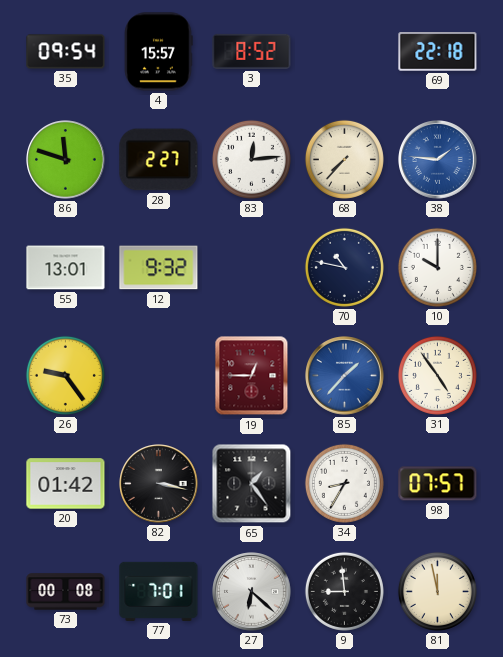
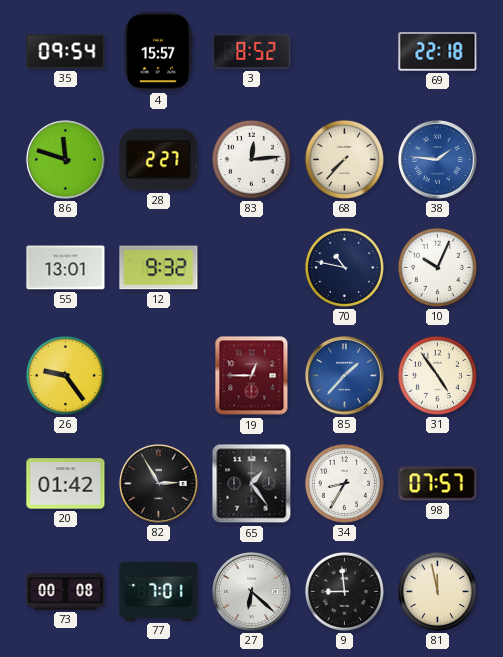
10: 10:00 -> 10:04
82: 3:17 -> 2:55
